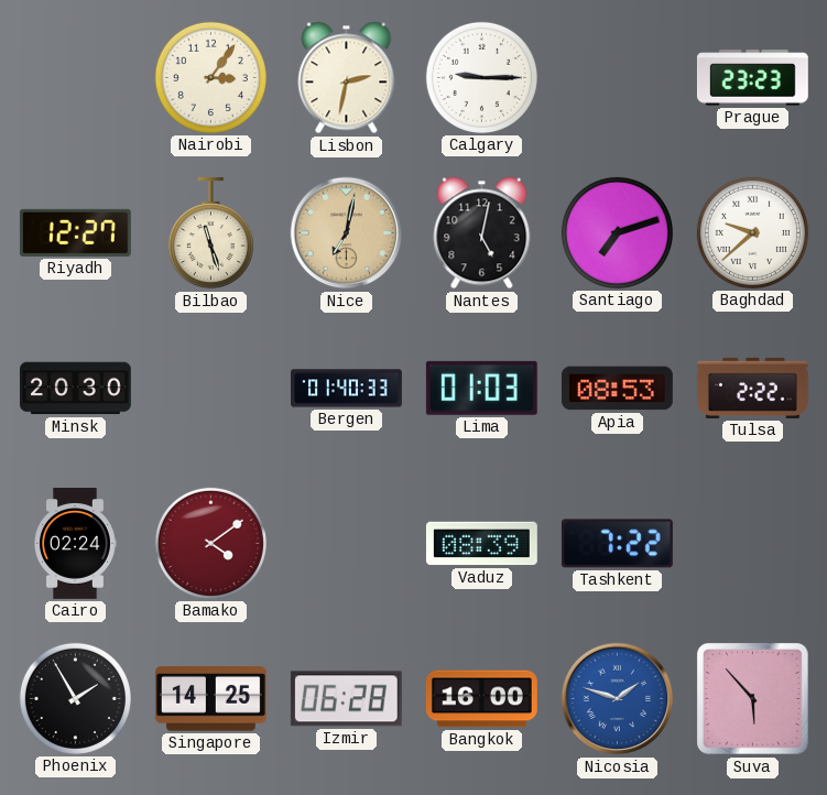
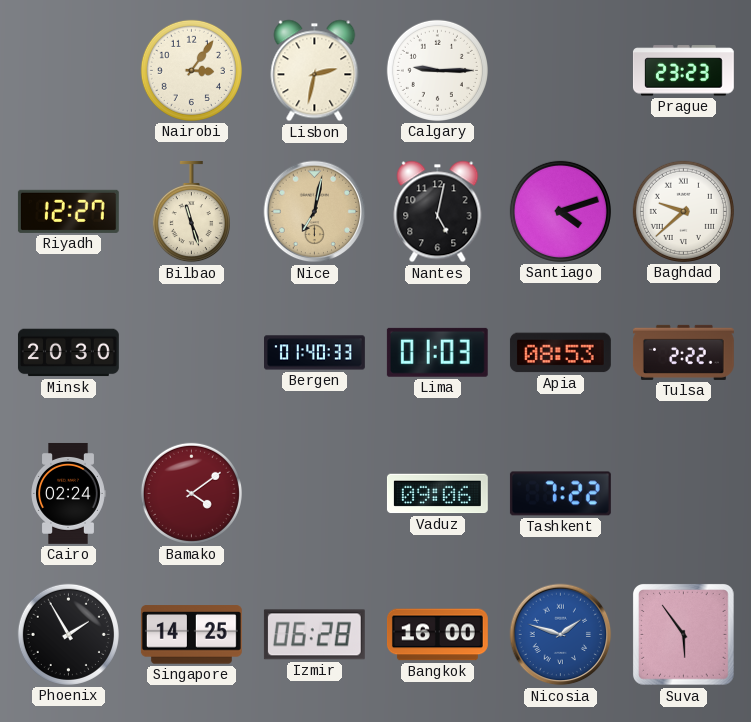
Santiago: 7:12 -> 4:12
Vaduz: 08:39 -> 09:06
Suva: 5:53 -> 5:54
